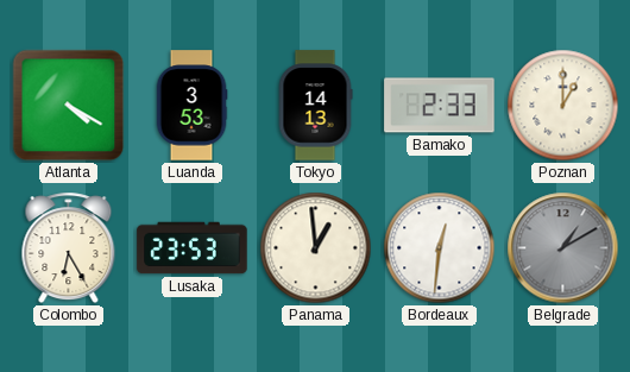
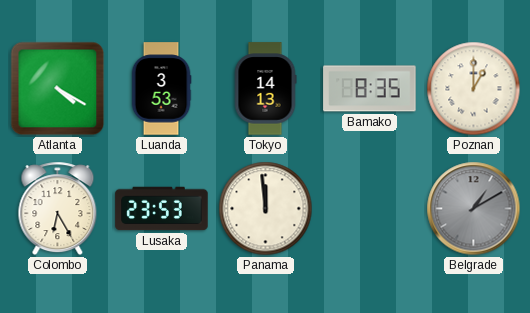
Bamako: 2:33 -> 8:35
Panama: 12:59 -> 11:59
Bordeaux: 12:31 -> none
